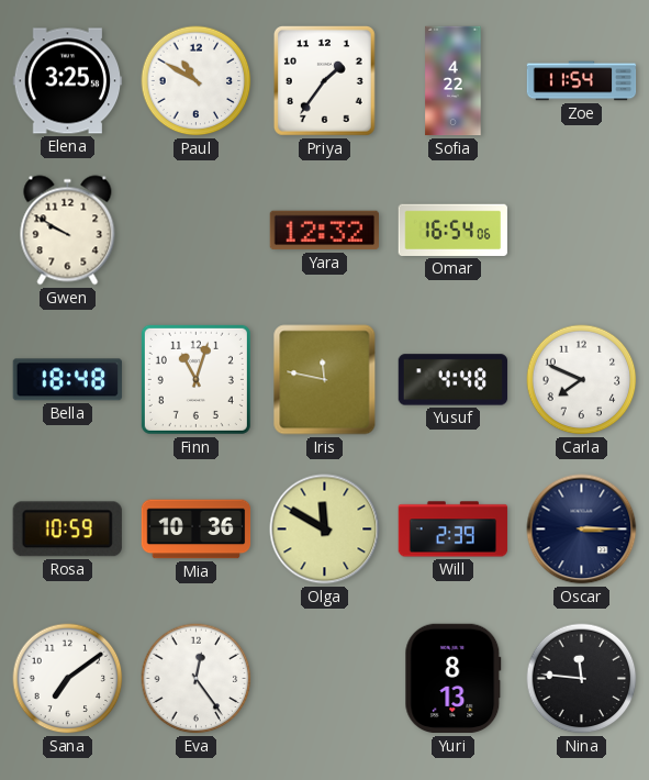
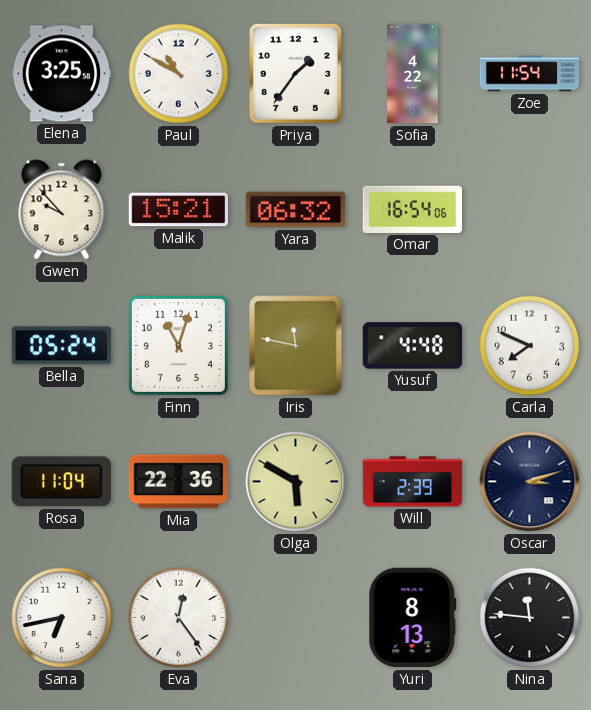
Gwen: 9:50 -> 9:53
Malik: none -> 15:21
Yara: 12:32 -> 06:32
Bella: 18:48 -> 05:24
Rosa: 10:59 -> 11:04
Mia: 10:36 -> 22:36
Olga: 11:50 -> 5:50
Oscar: 3:15 -> 3:12
Sana: 7:09 -> 6:43
